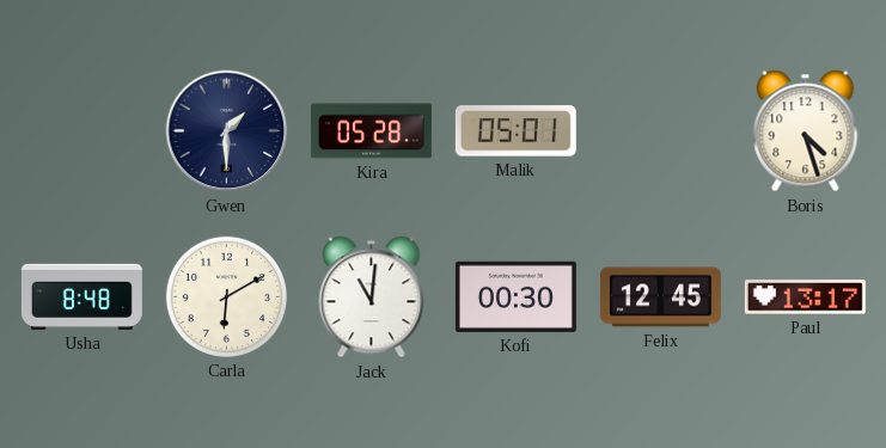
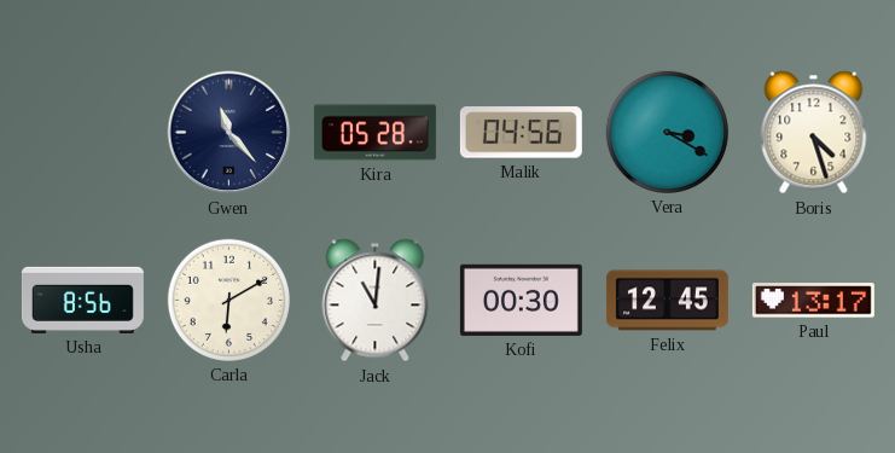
Gwen: 1:30 -> 11:23
Malik: 05:01 -> 04:56
Vera: none -> 3:20
Usha: 8:48 -> 8:56
